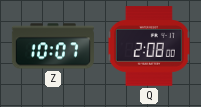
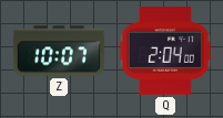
Q: 2:08 -> 2:04
